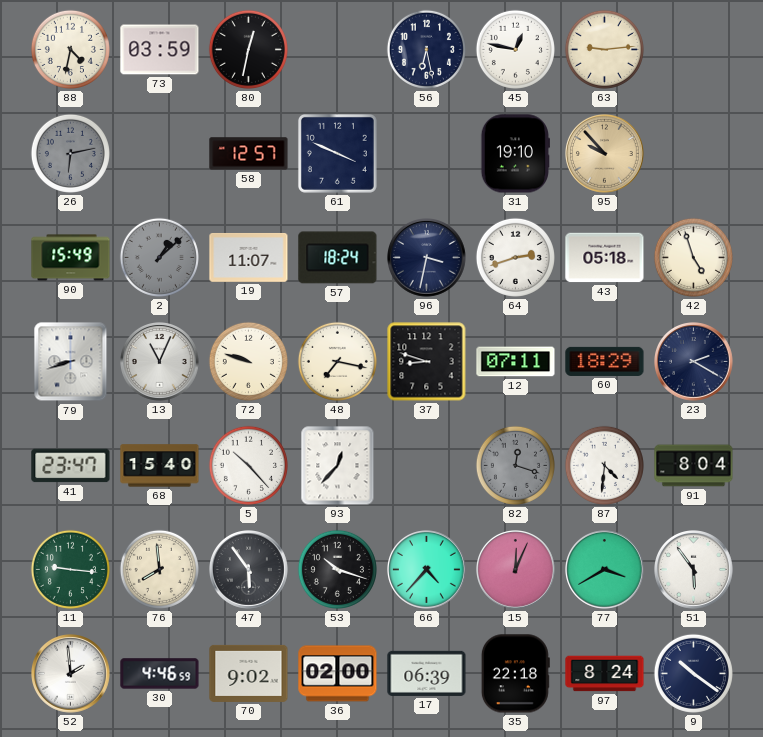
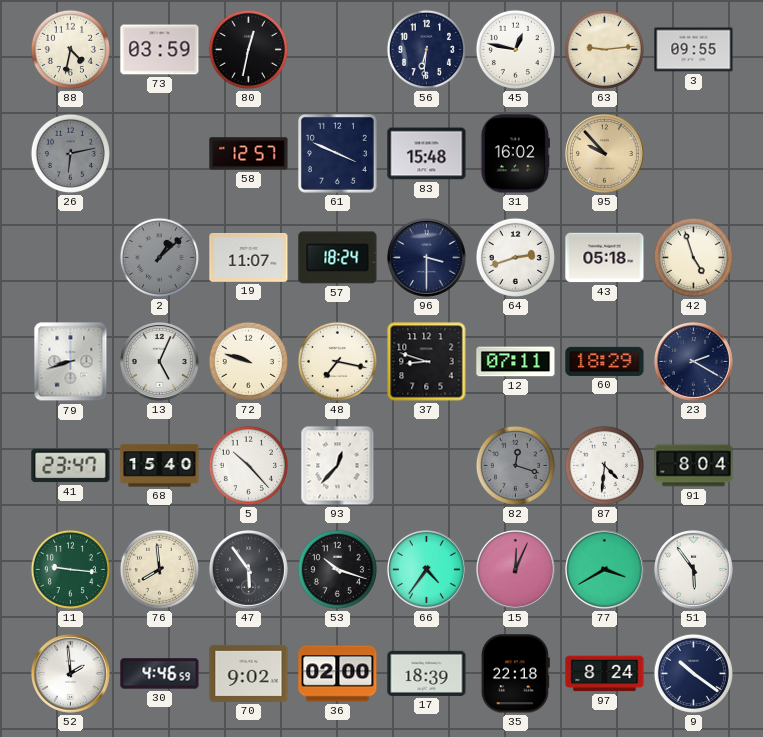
56: 6:28 -> 6:31
3: none -> 09:55
83: none -> 15:48
31: 19:10 -> 16:02
90: 15:49 -> none
96: 3:32 -> 3:30
13: 11:04 -> 5:04
66: 4:37 -> 4:36
17: 06:39 -> 18:39
